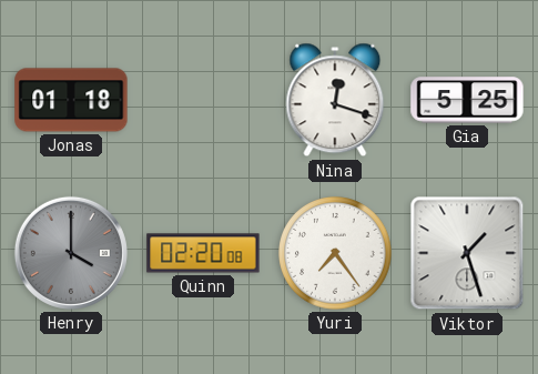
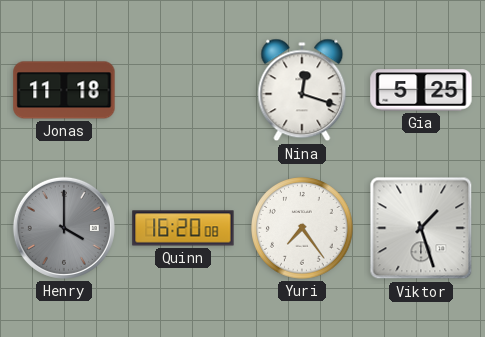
Jonas: 01:18 -> 11:18
Quinn: 02:20 -> 16:20
